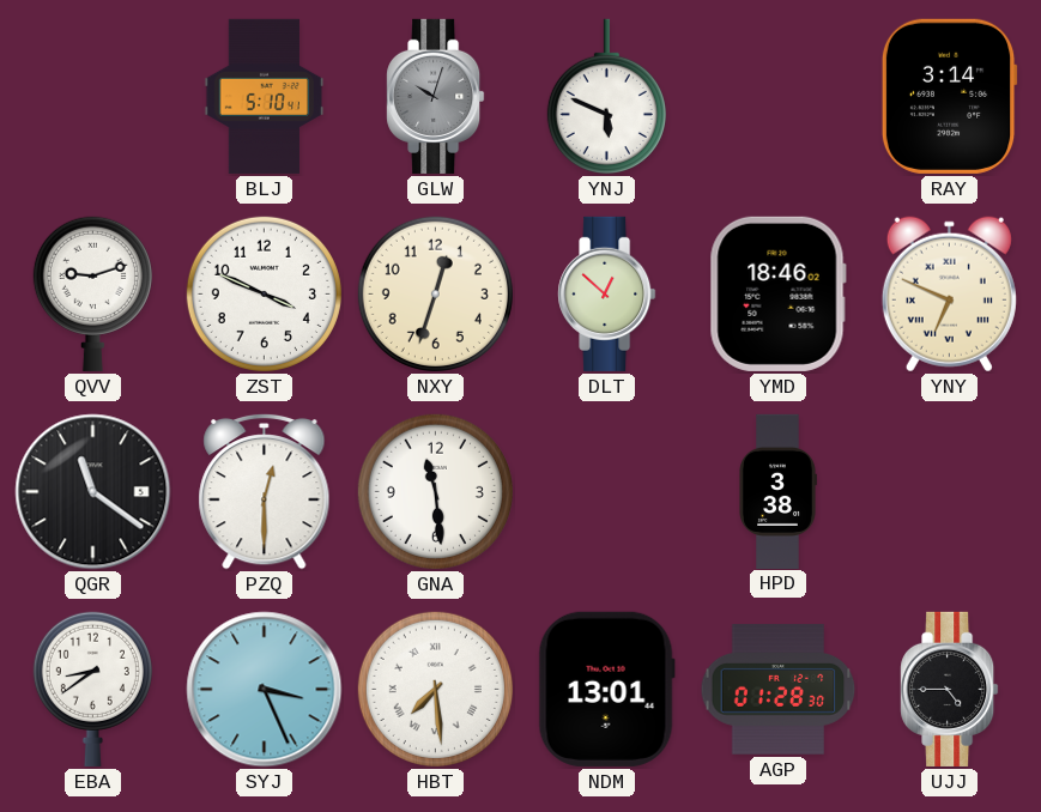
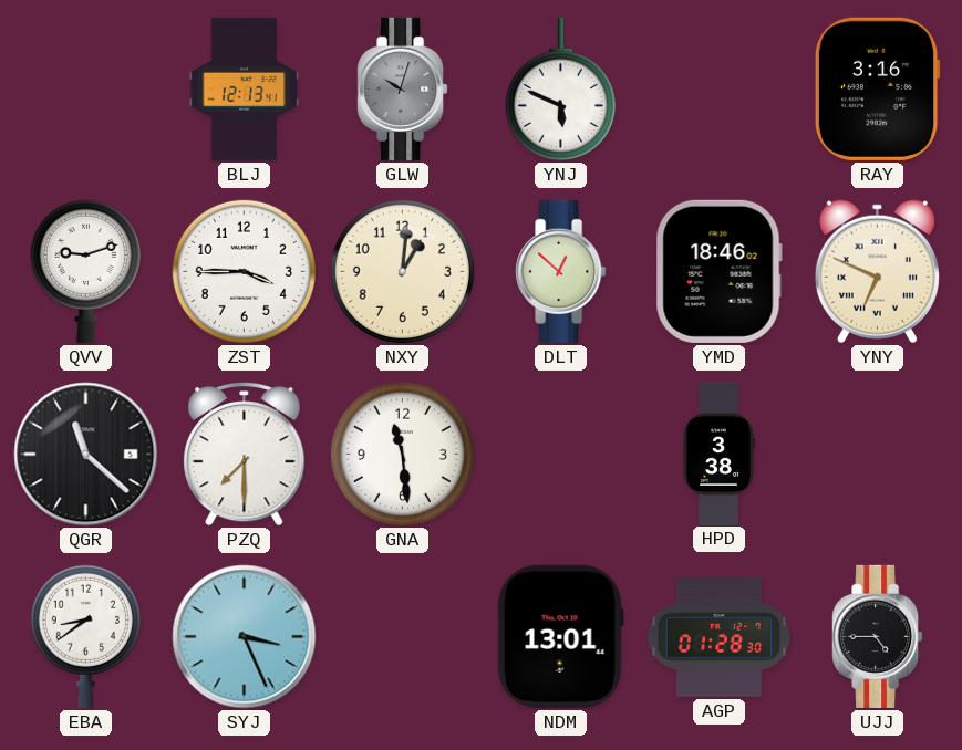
BLJ: 5:10 -> 12:13
RAY: 3:14 -> 3:16
ZST: 3:49 -> 3:45
NXY: 12:33 -> 1:01
QGR: 11:21 -> 11:22
PZQ: 12:30 -> 7:30
HBT: 7:29 -> none
